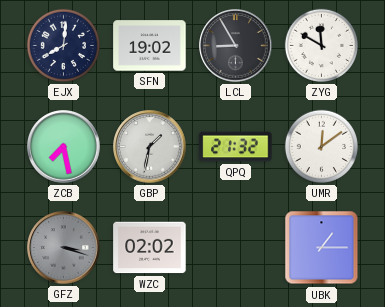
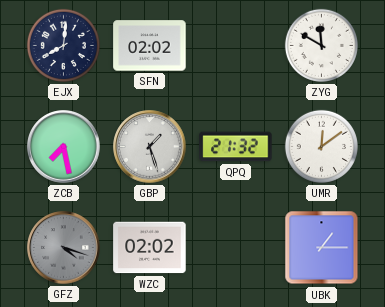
SFN: 19:02 -> 02:02
LCL: 8:55 -> none
GBP: 1:32 -> 1:27
GFZ: 3:18 -> 4:18
